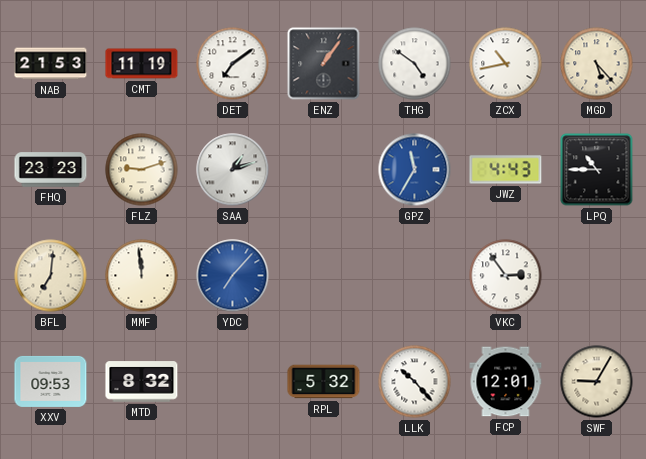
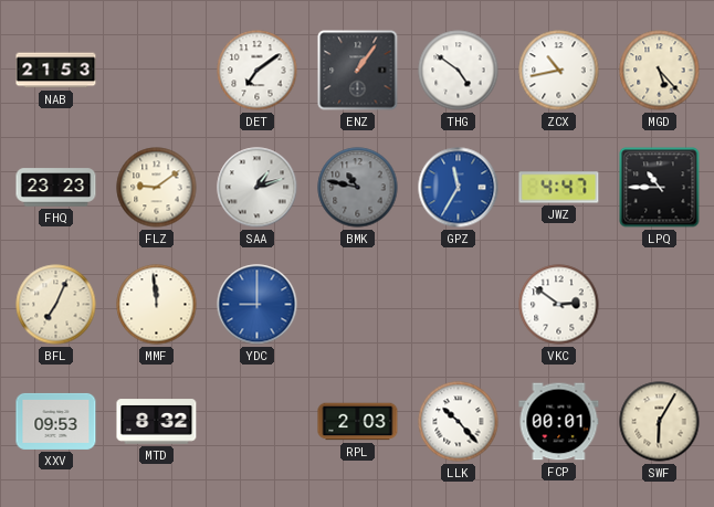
CMT: 11:19 -> none
FLZ: 9:12 -> 9:09
BMK: none -> 10:47
JWZ: 4:43 -> 4:47
BFL: 7:01 -> 7:04
YDC: 7:07 -> 9:00
VKC: 2:54 -> 2:51
RPL: 5:32 -> 2:03
FCP: 12:01 -> 00:01
SWF: 9:05 -> 6:05
